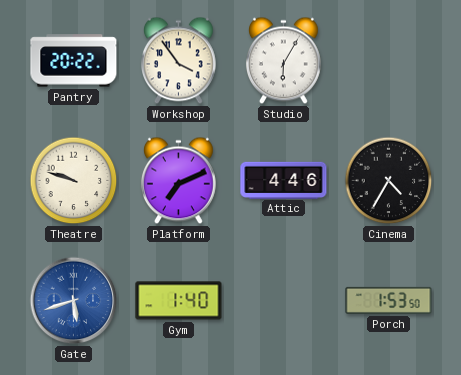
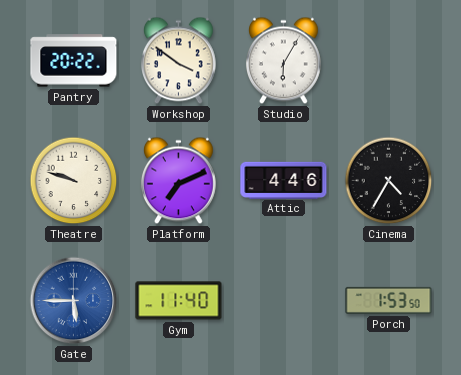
Workshop: 3:54 -> 3:51
Gate: 5:42 -> 5:45
Gym: 1:40 -> 11:40
